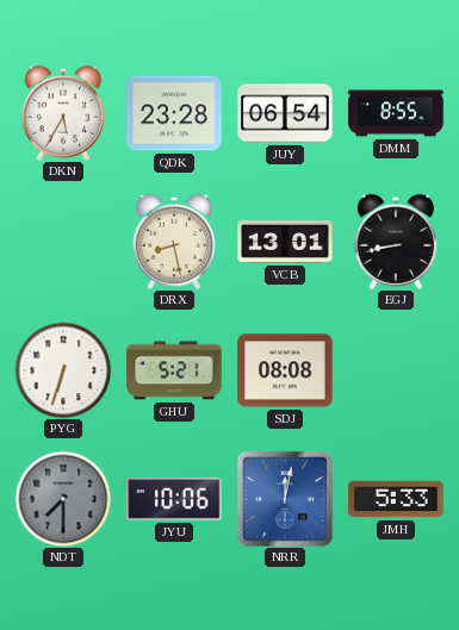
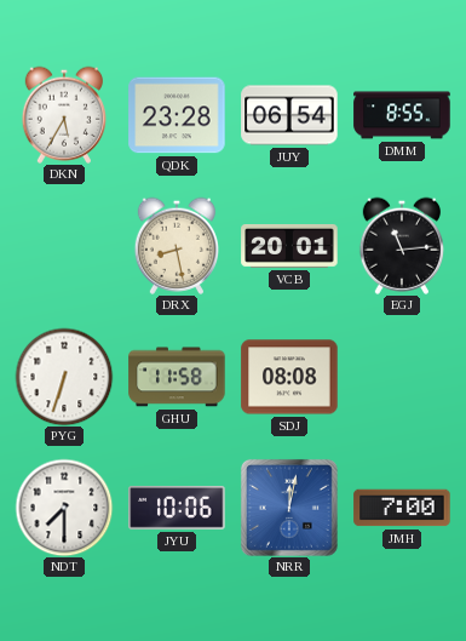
VCB: 13:01 -> 20:01
EGJ: 8:43 -> 11:14
GHU: 5:21 -> 11:58
NDT dial: grey -> white
JMH: 5:33 -> 7:00
